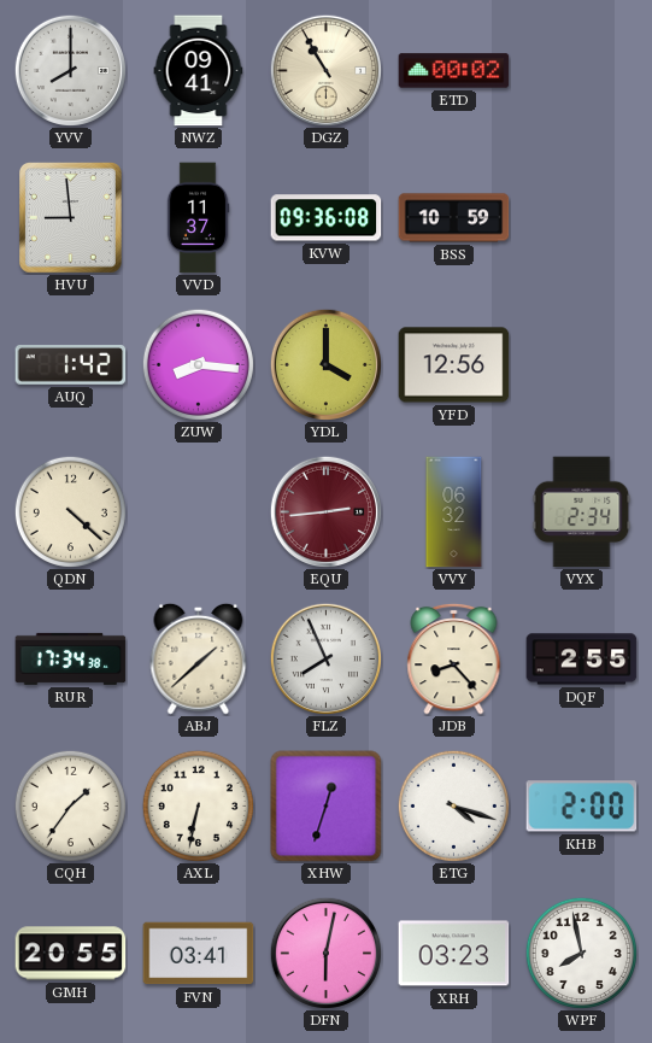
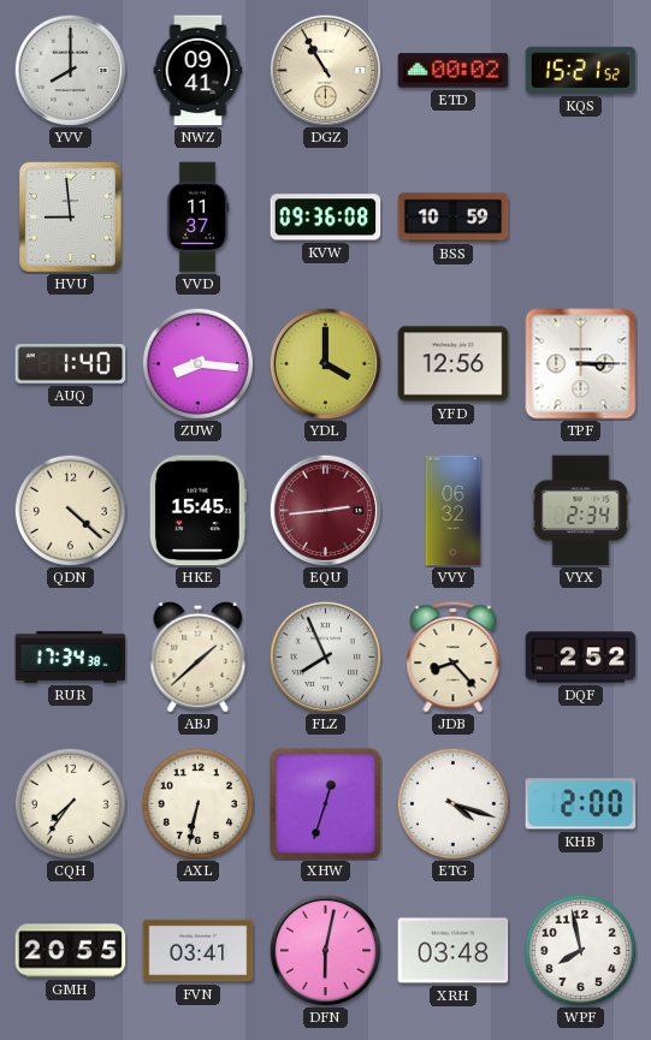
KQS: none -> 15:21
AUQ: 1:42 -> 1:40
TPF: none -> 3:15
HKE: none -> 15:45
DQF: 2:55 -> 2:52
CQH: 1:36 -> 7:36
XRH: 03:23 -> 03:48
